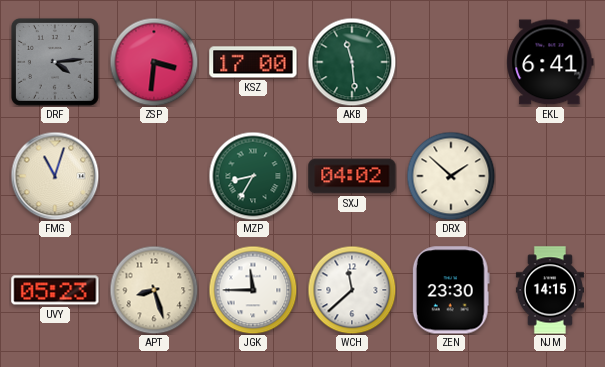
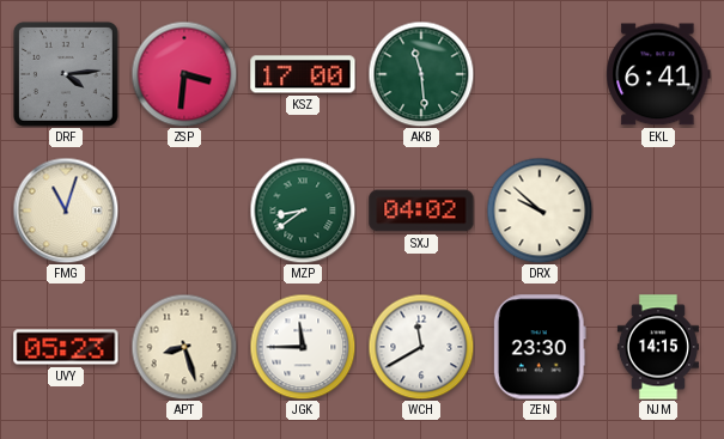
MZP: 8:35 -> 8:39
DRX: 1:52 -> 9:52
WCH: 11:38 -> 11:40
